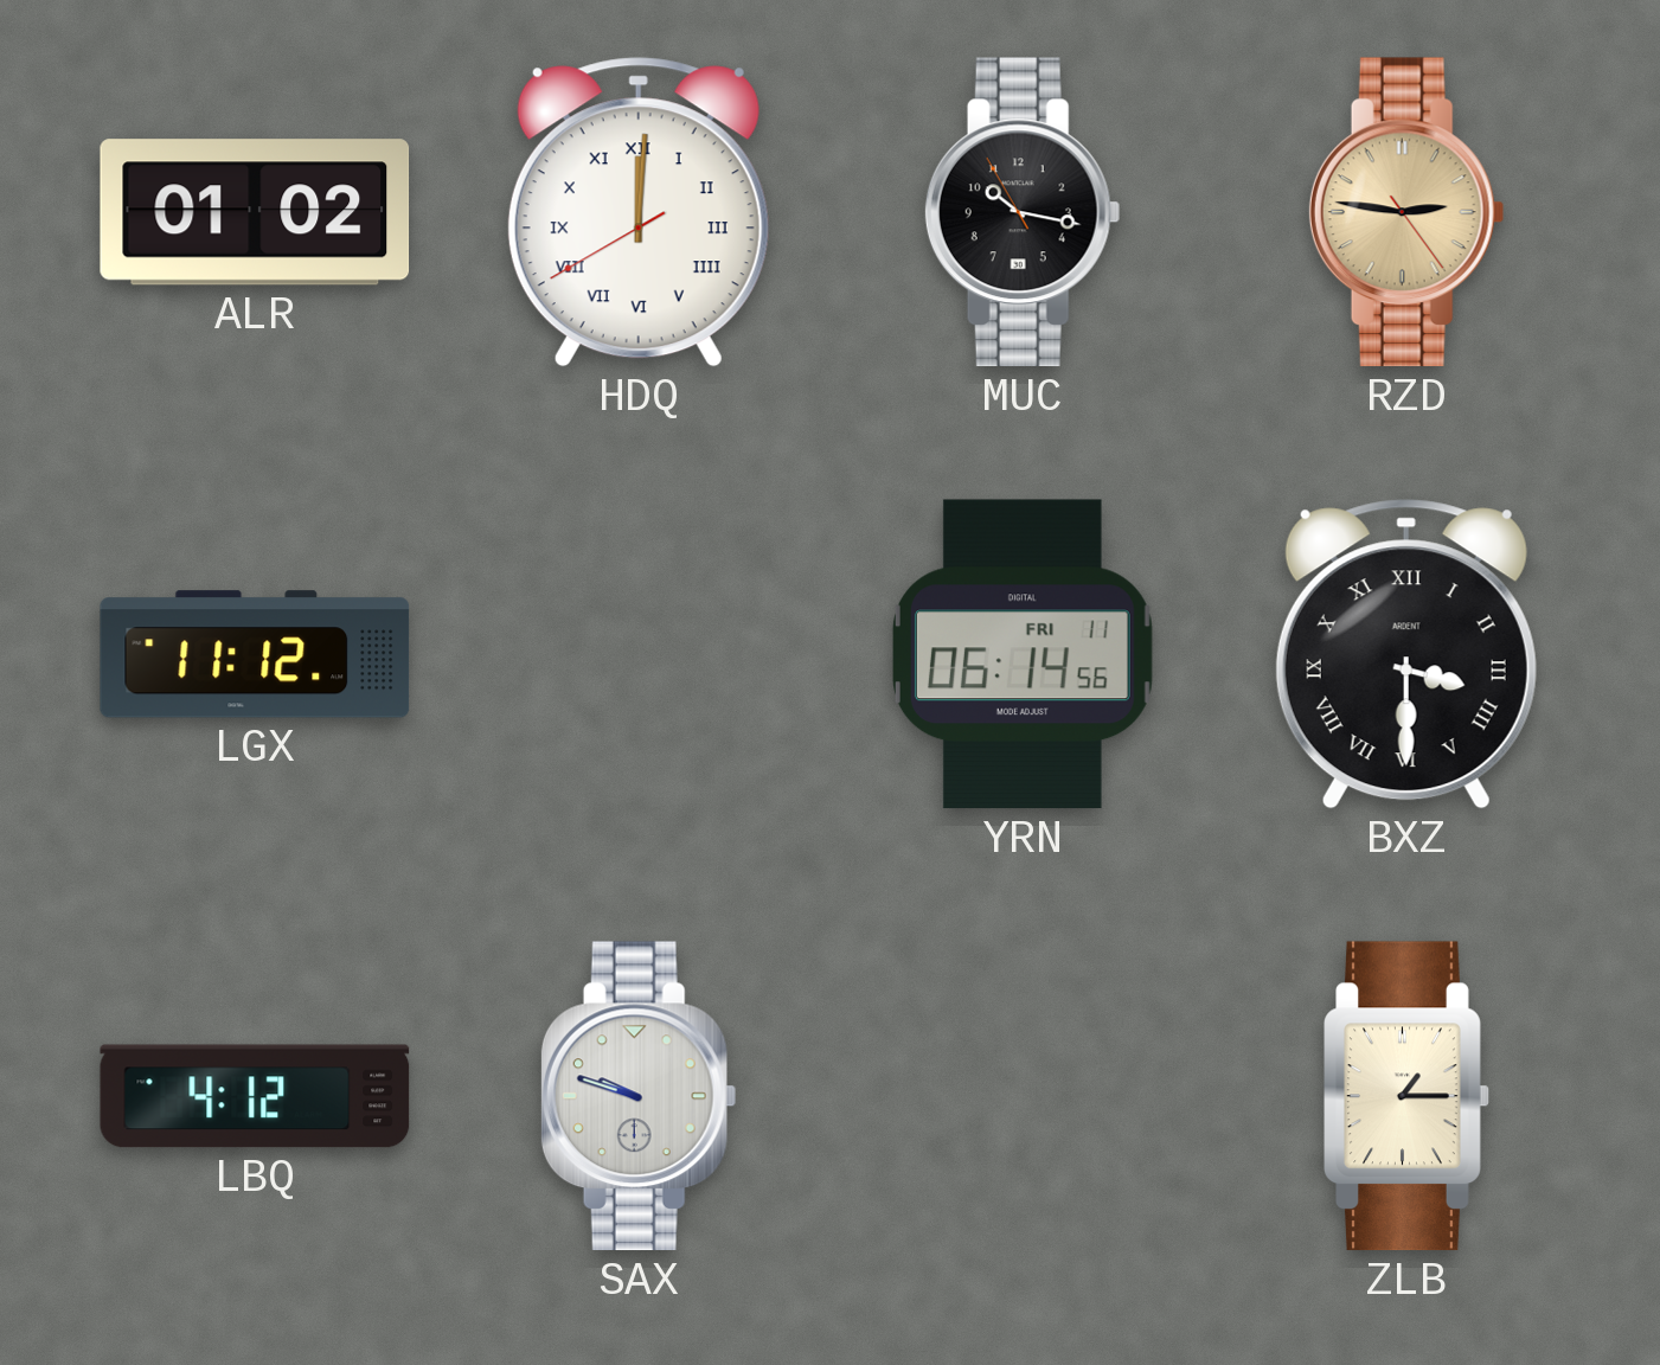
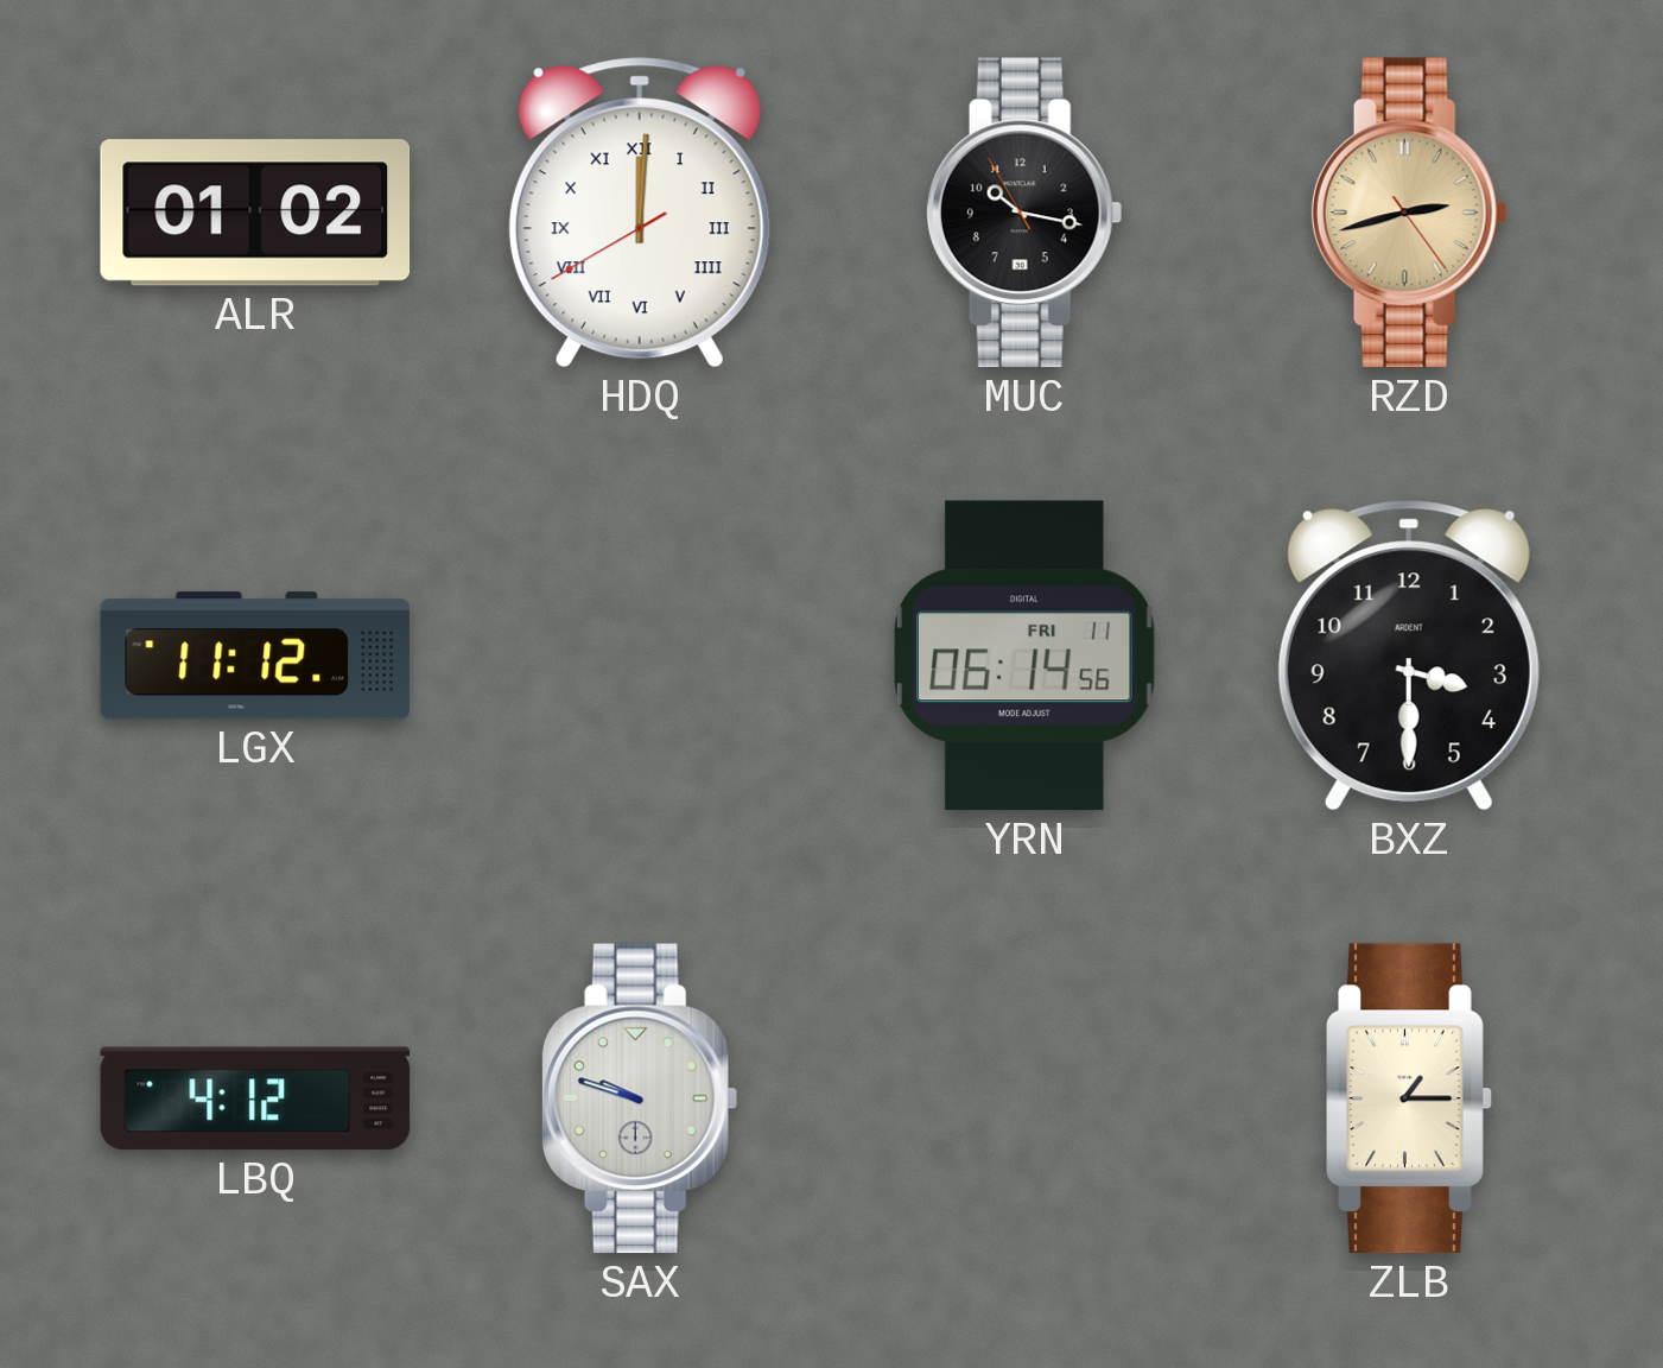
RZD: 2:46 -> 2:42
BXZ numerals: Roman -> Arabic
